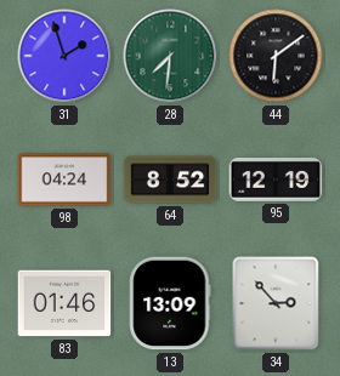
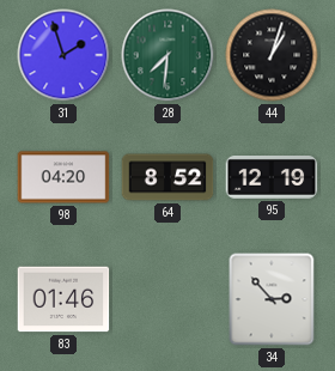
44: 6:09 -> 1:03
98: 04:24 -> 04:20
13: 13:09 -> none
